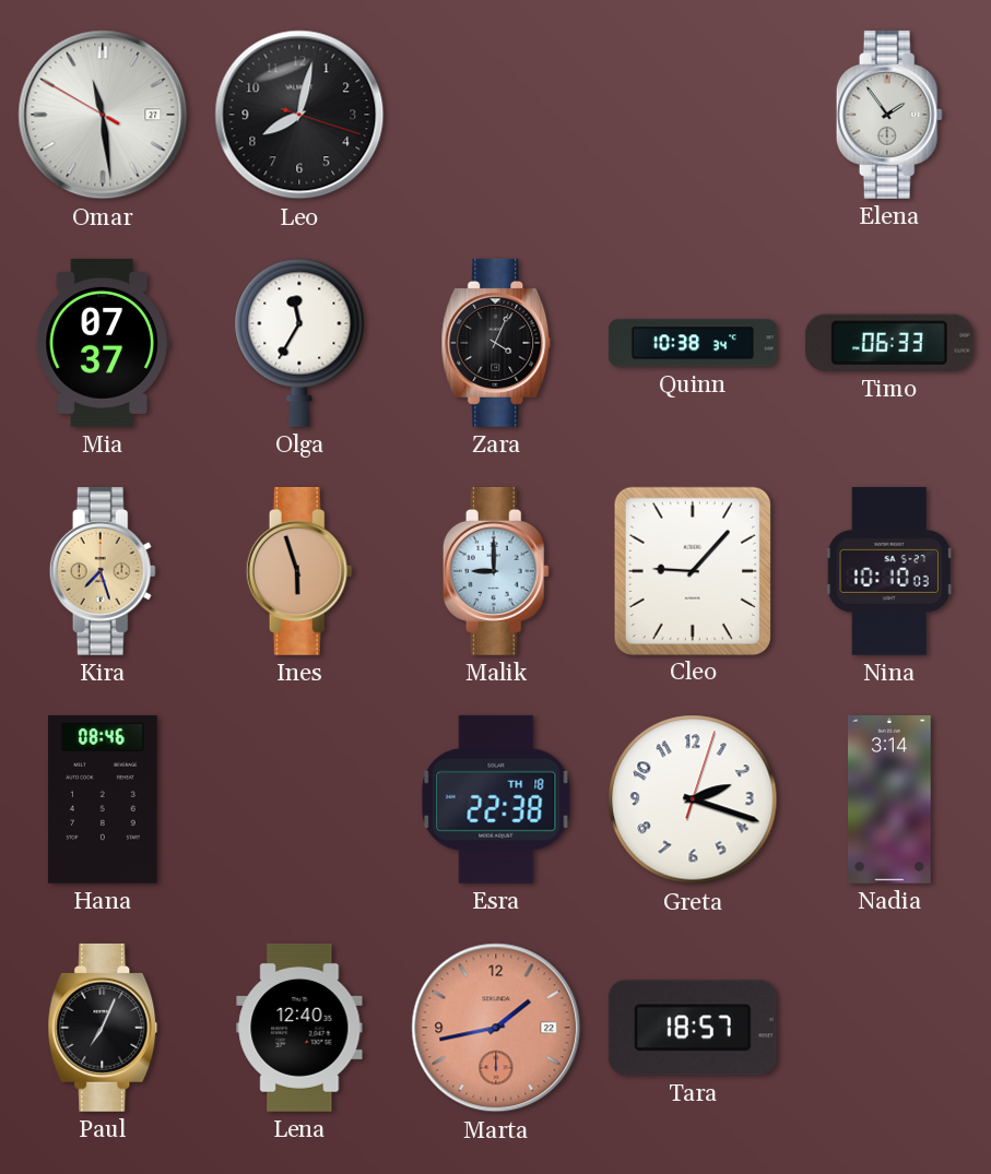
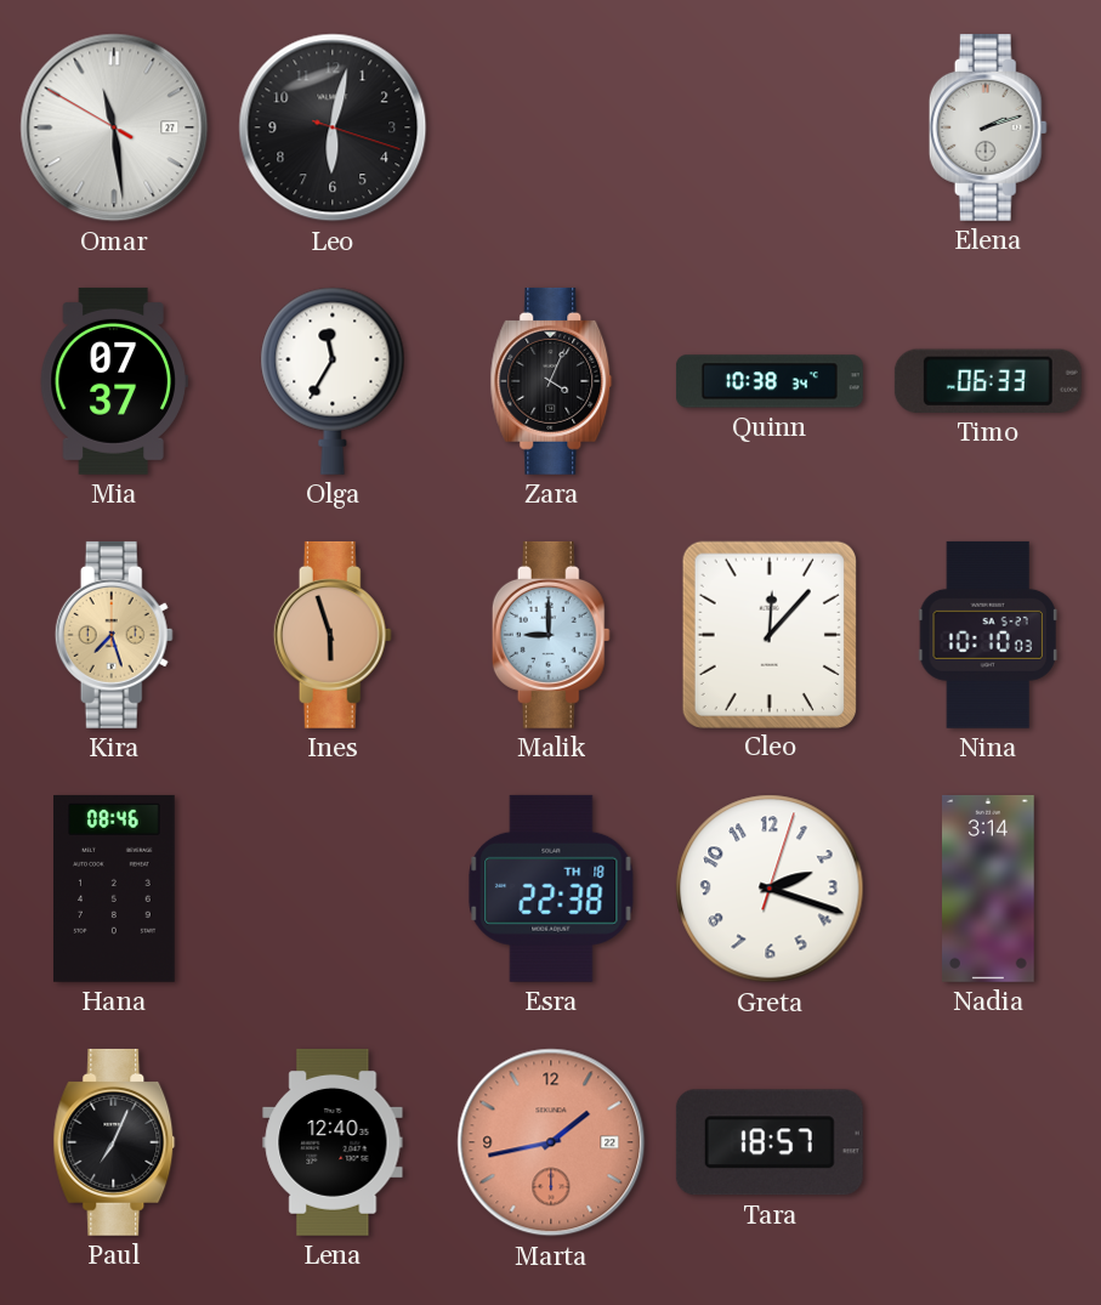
Leo: 8:02 -> 6:02
Elena: 1:54 -> 2:12
Cleo: 9:07 -> 12:07
